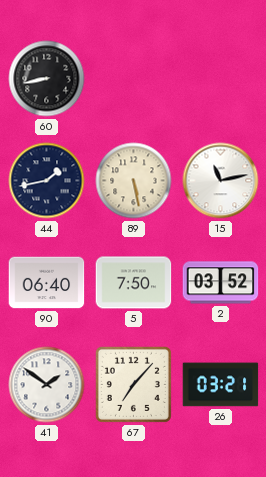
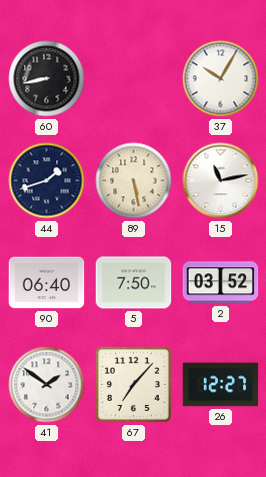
37: none -> 10:05
44: 1:43 -> 1:42
26: 03:21 -> 12:27
